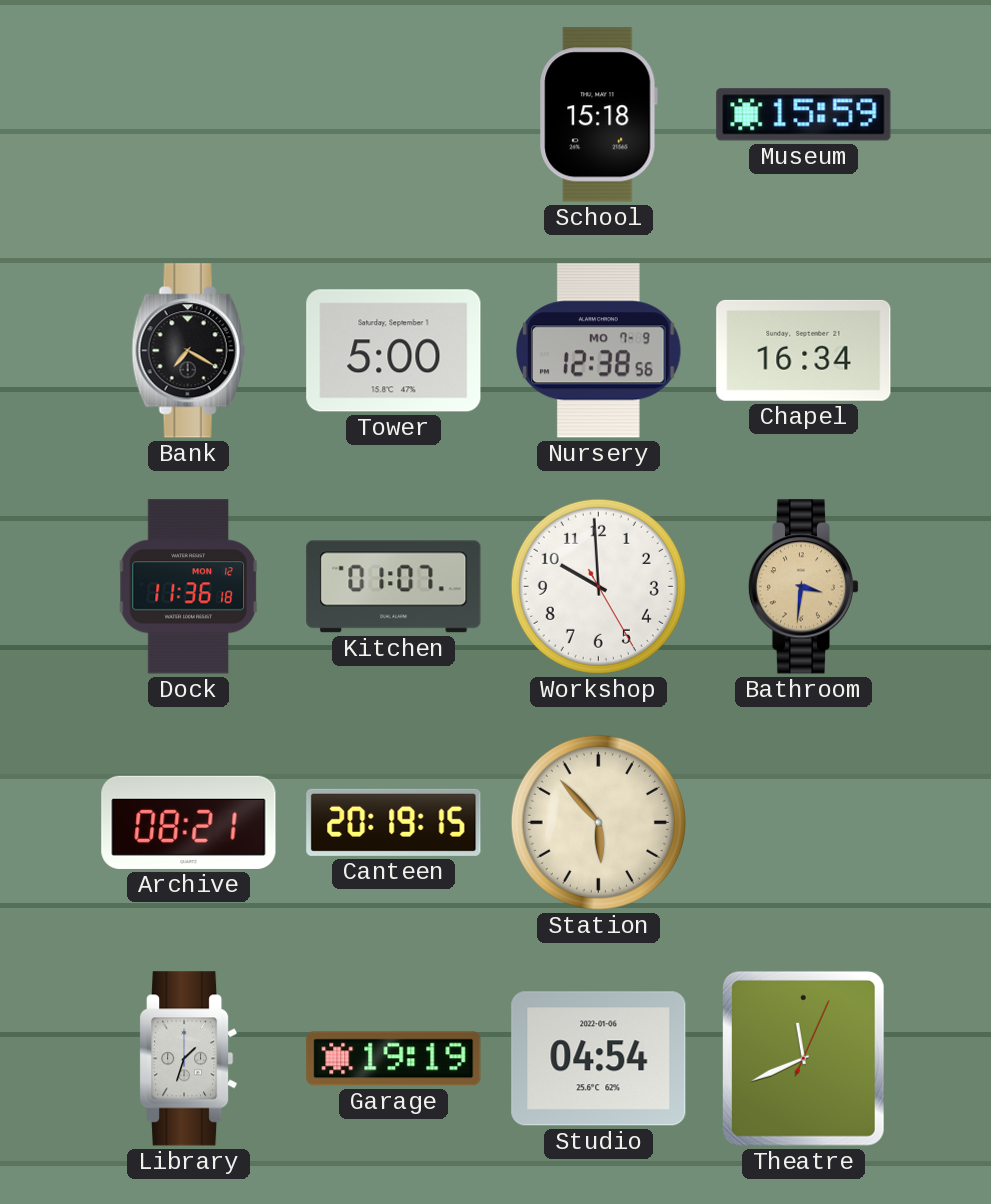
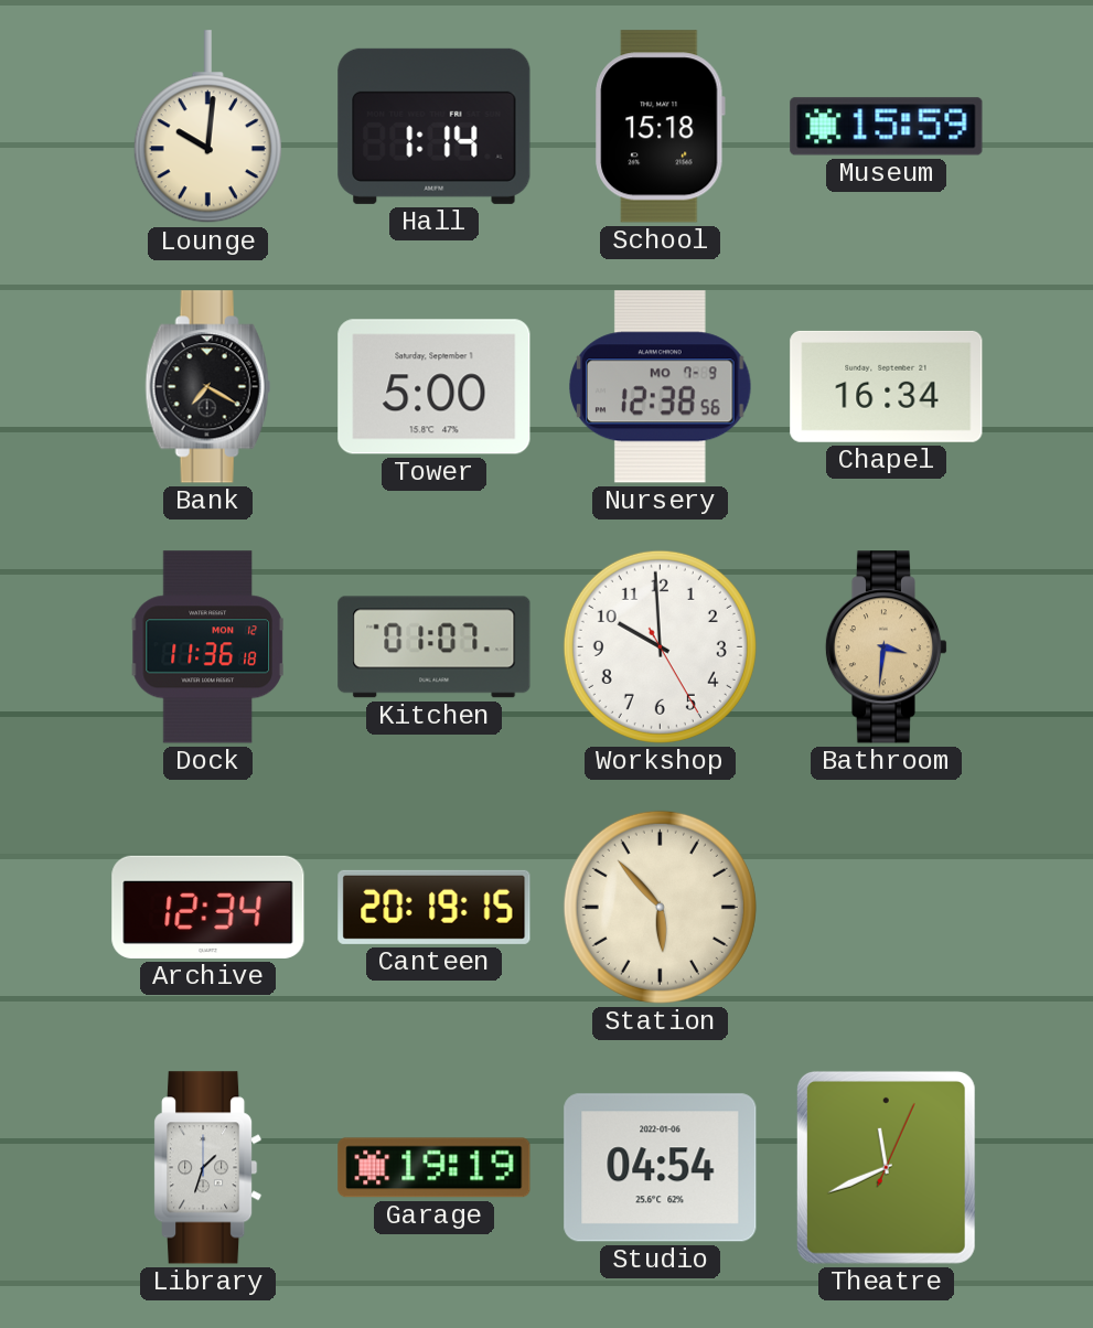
Lounge: none -> 10:01
Hall: none -> 1:14
Archive: 08:21 -> 12:34
